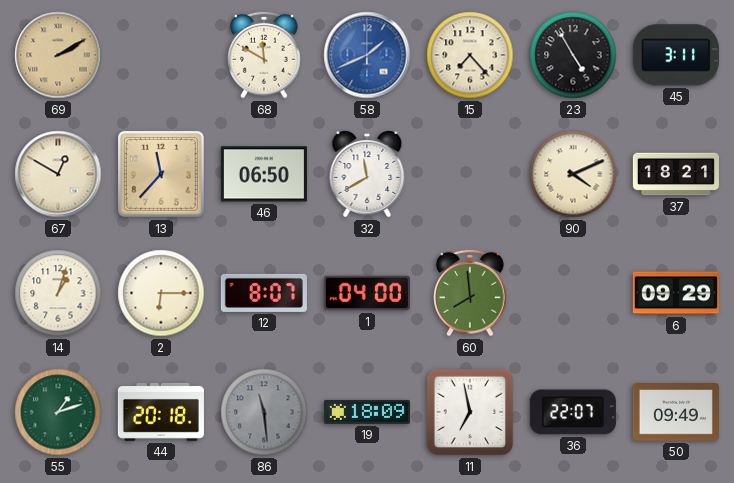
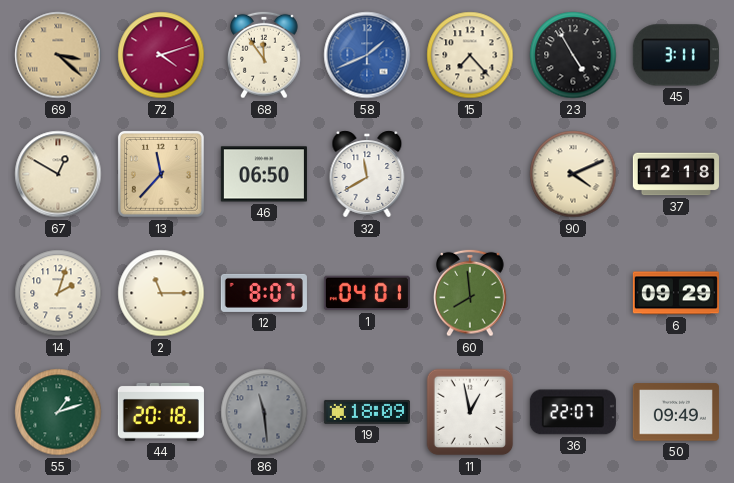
69: 2:10 -> 3:22
72: none -> 4:12
68: 11:50 -> 11:54
37: 18:21 -> 12:18
14: 1:03 -> 2:03
2: 6:15 -> 11:15
1: 04:00 -> 04:01
11: 6:58 -> 12:58
